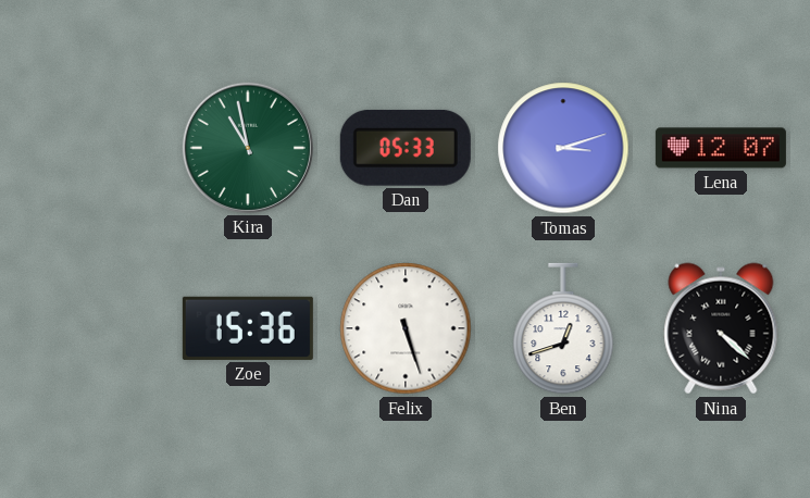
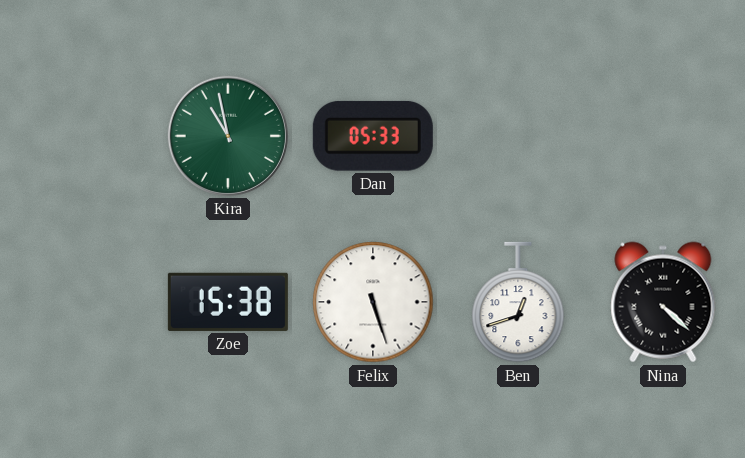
Tomas: 3:12 -> none
Lena: 12:07 -> none
Zoe: 15:36 -> 15:38
